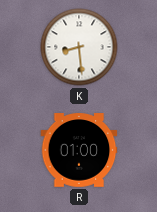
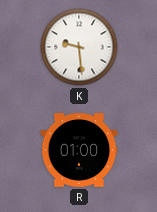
K: 8:29 -> 9:29
